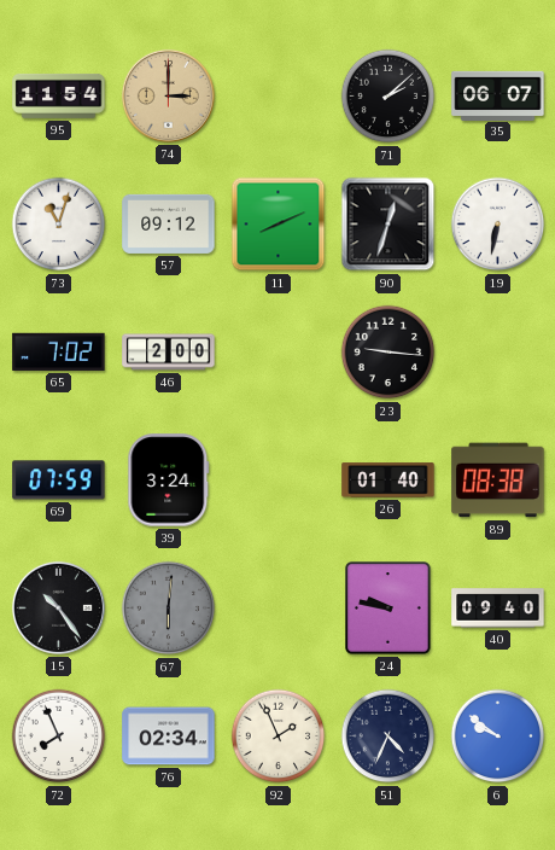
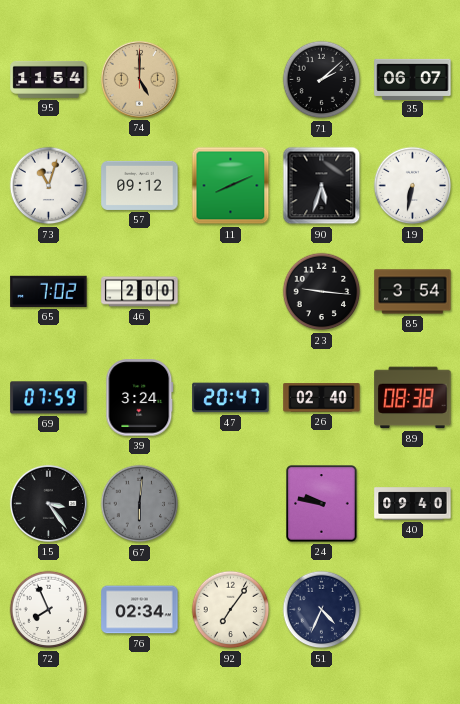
74: 3:00 -> 5:00
90: 12:33 -> 5:33
85: none -> 3:54
47: none -> 20:47
26: 01:40 -> 02:40
15: 10:24 -> 3:24
92: 1:56 -> 7:06
6: 9:51 -> none
